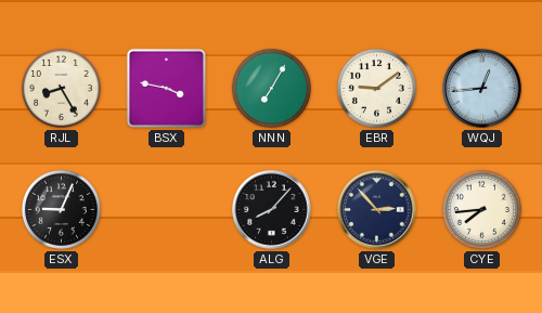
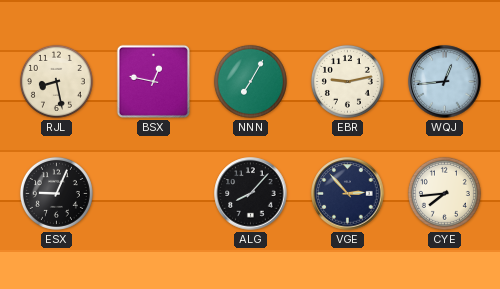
RJL: 8:25 -> 8:28
BSX: 3:47 -> 12:47
EBR: 9:09 -> 9:13
